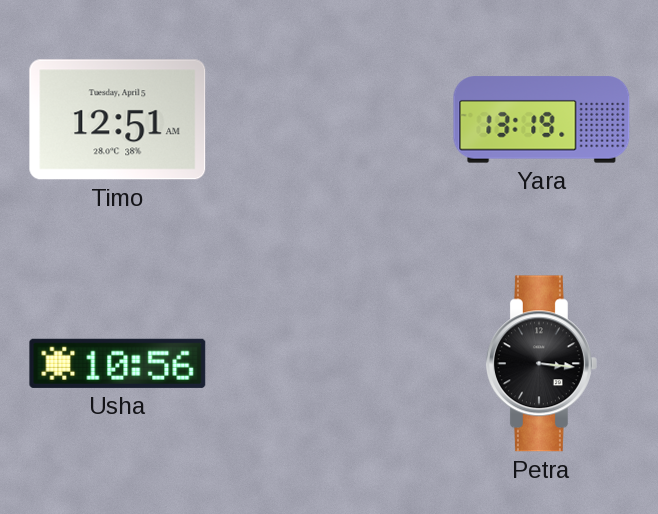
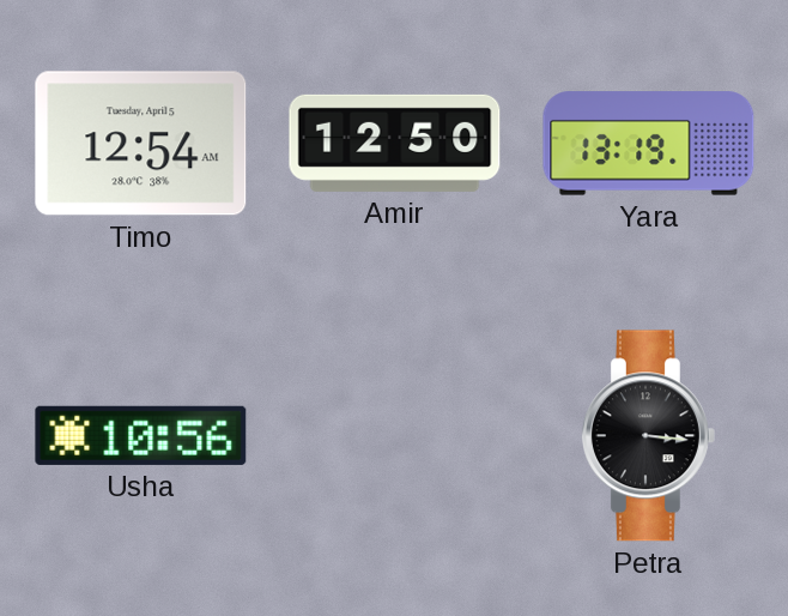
Timo: 12:51 -> 12:54
Amir: none -> 12:50
